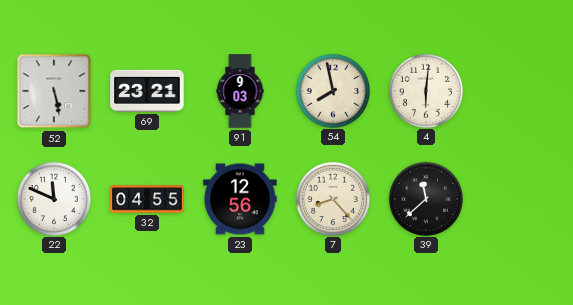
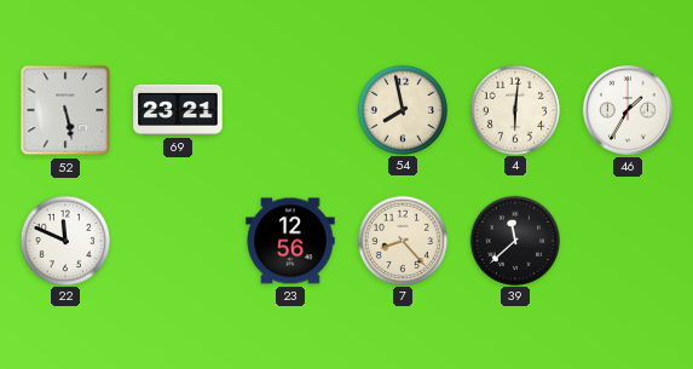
91: 9:03 -> none
46: none -> 1:35
32: 04:55 -> none
